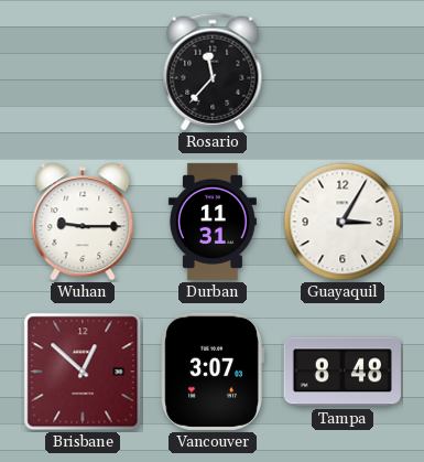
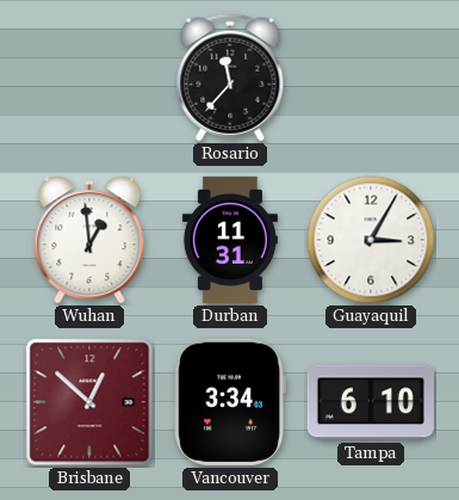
Wuhan: 9:15 -> 12:59
Vancouver: 3:07 -> 3:34
Tampa: 8:48 -> 6:10
